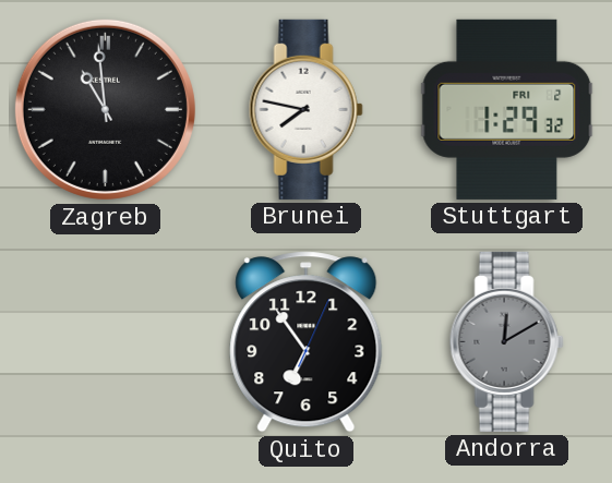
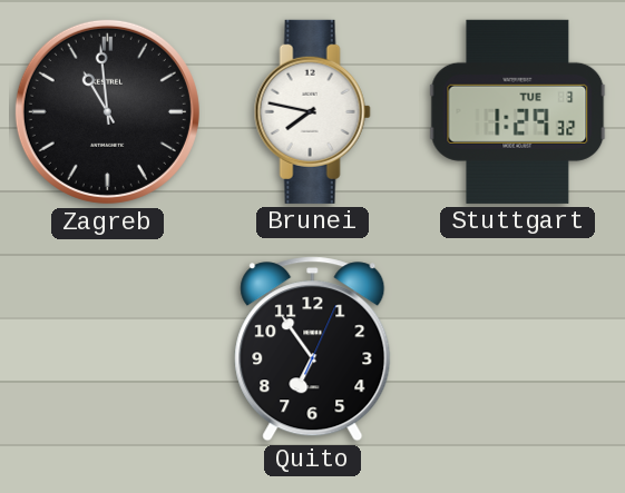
Stuttgart date: FRI 2 -> TUE 3
Andorra: 12:10 -> none
